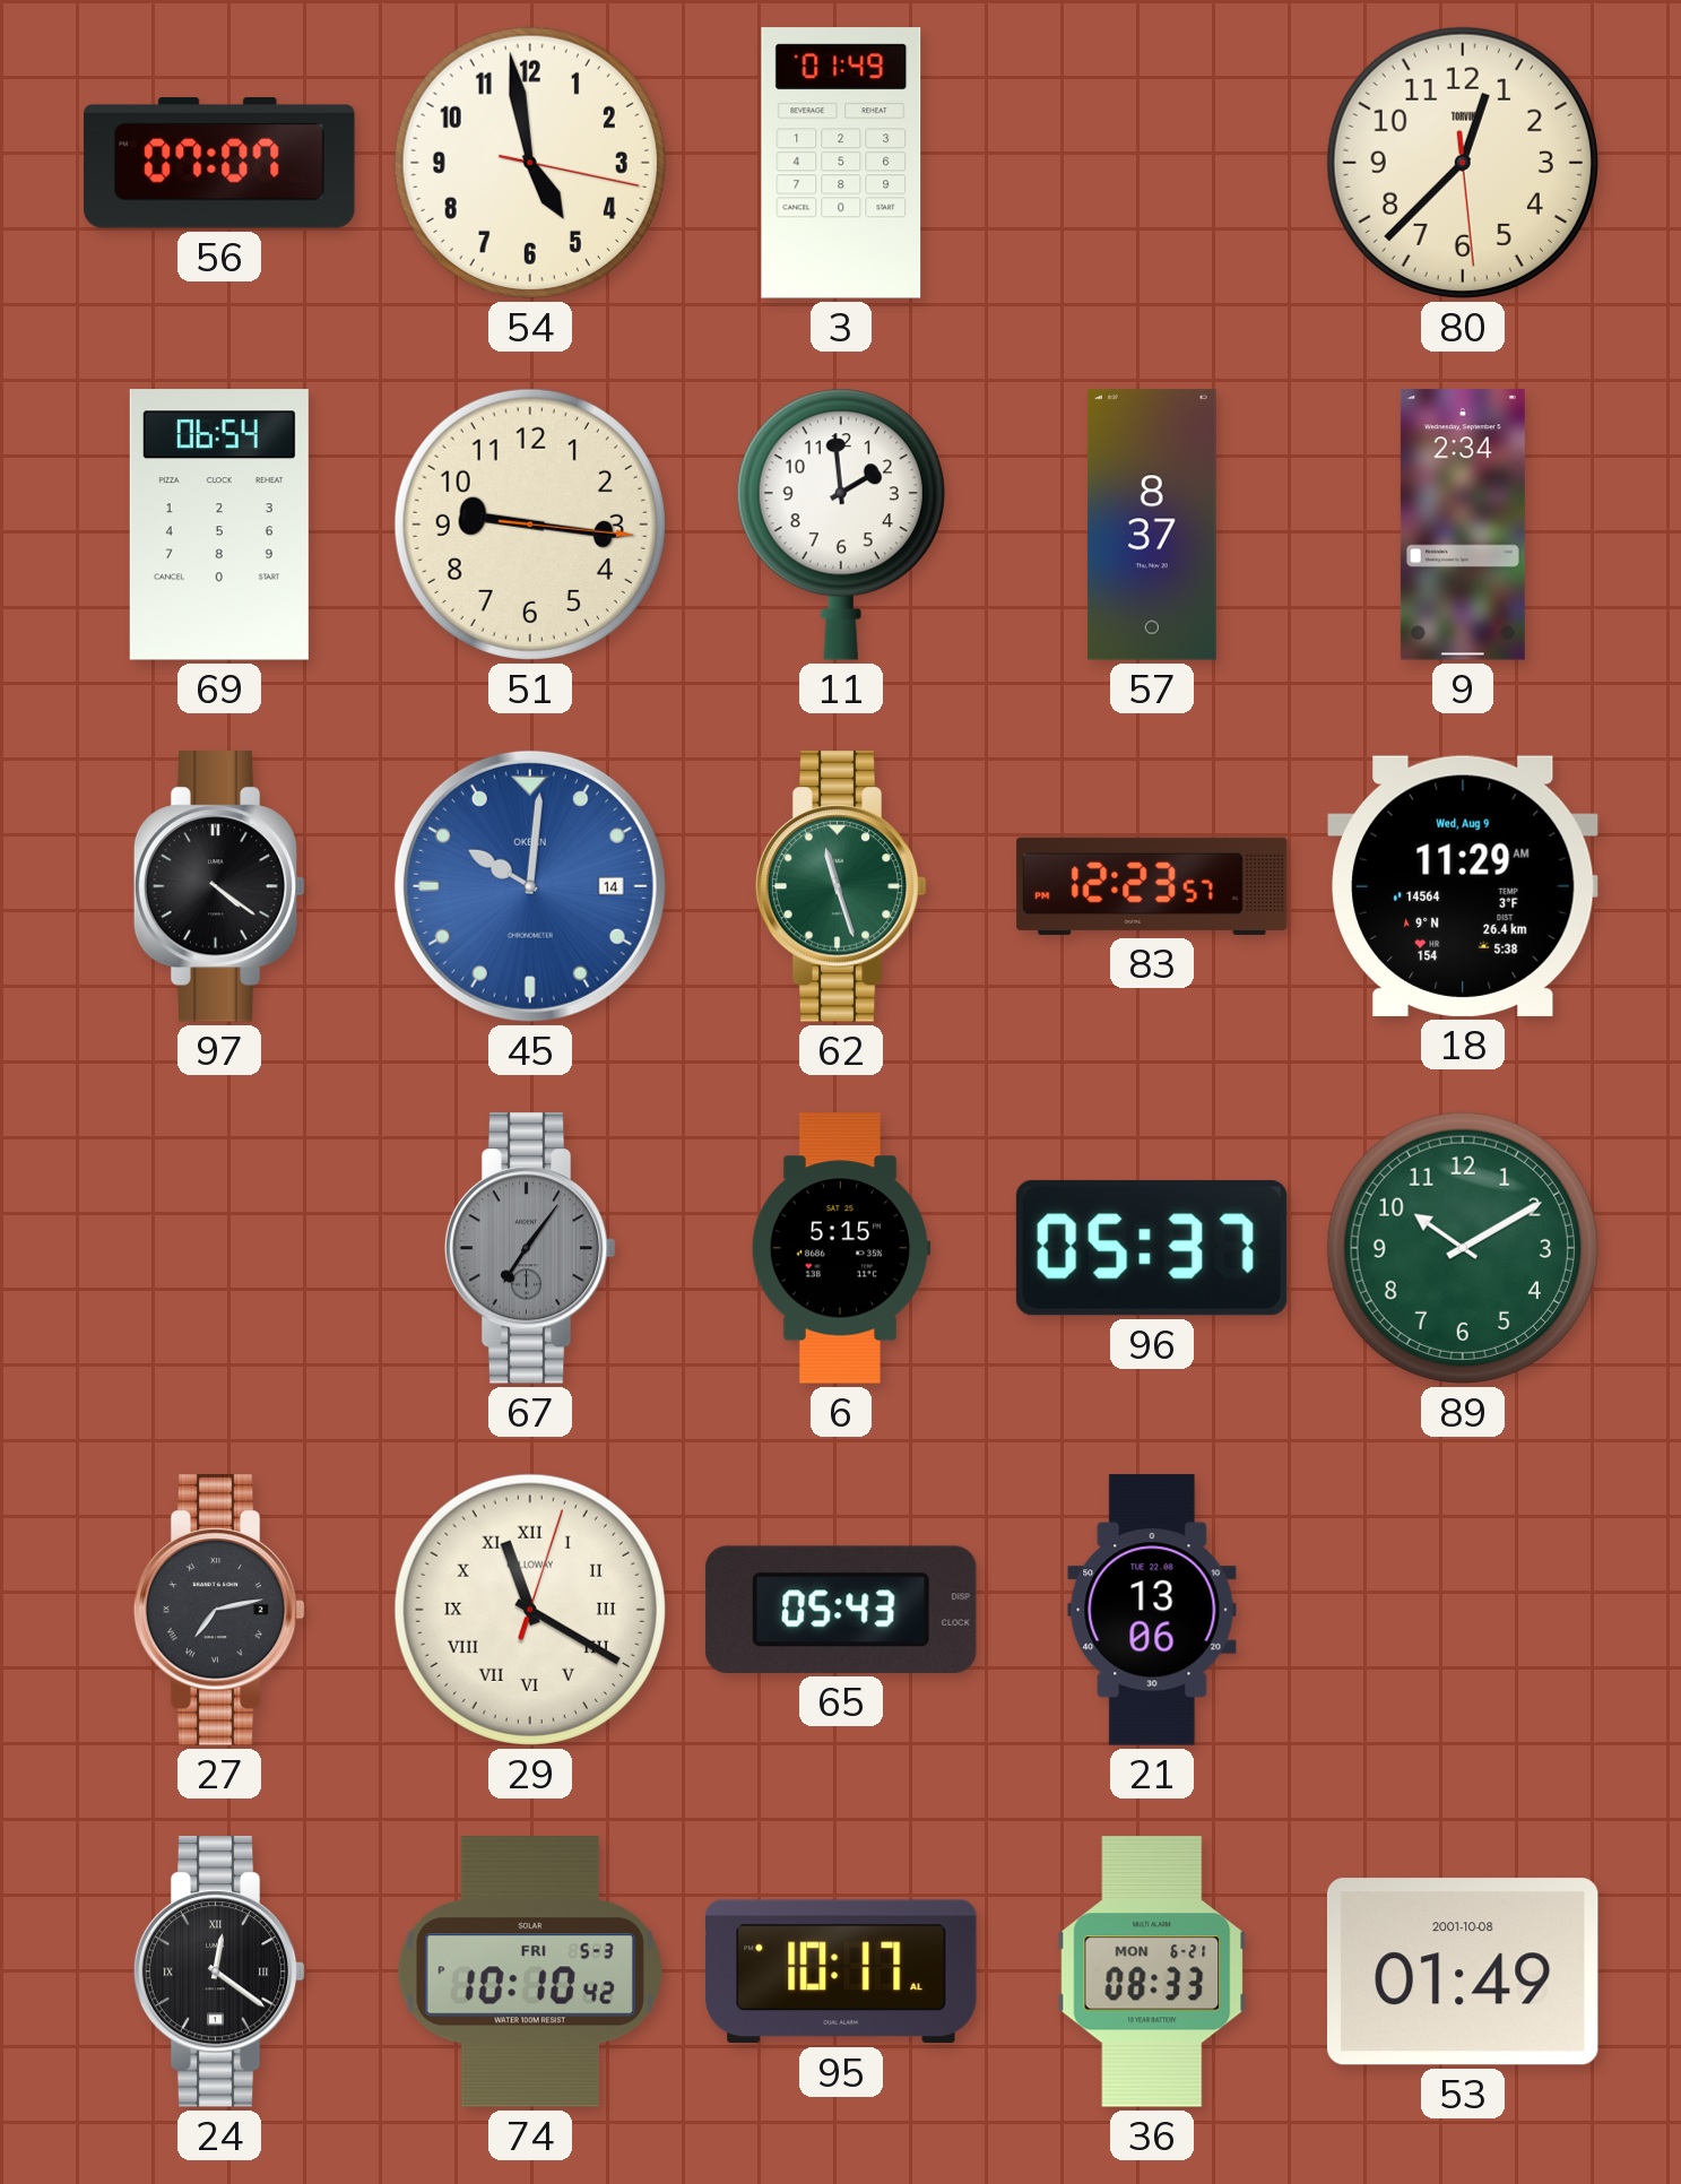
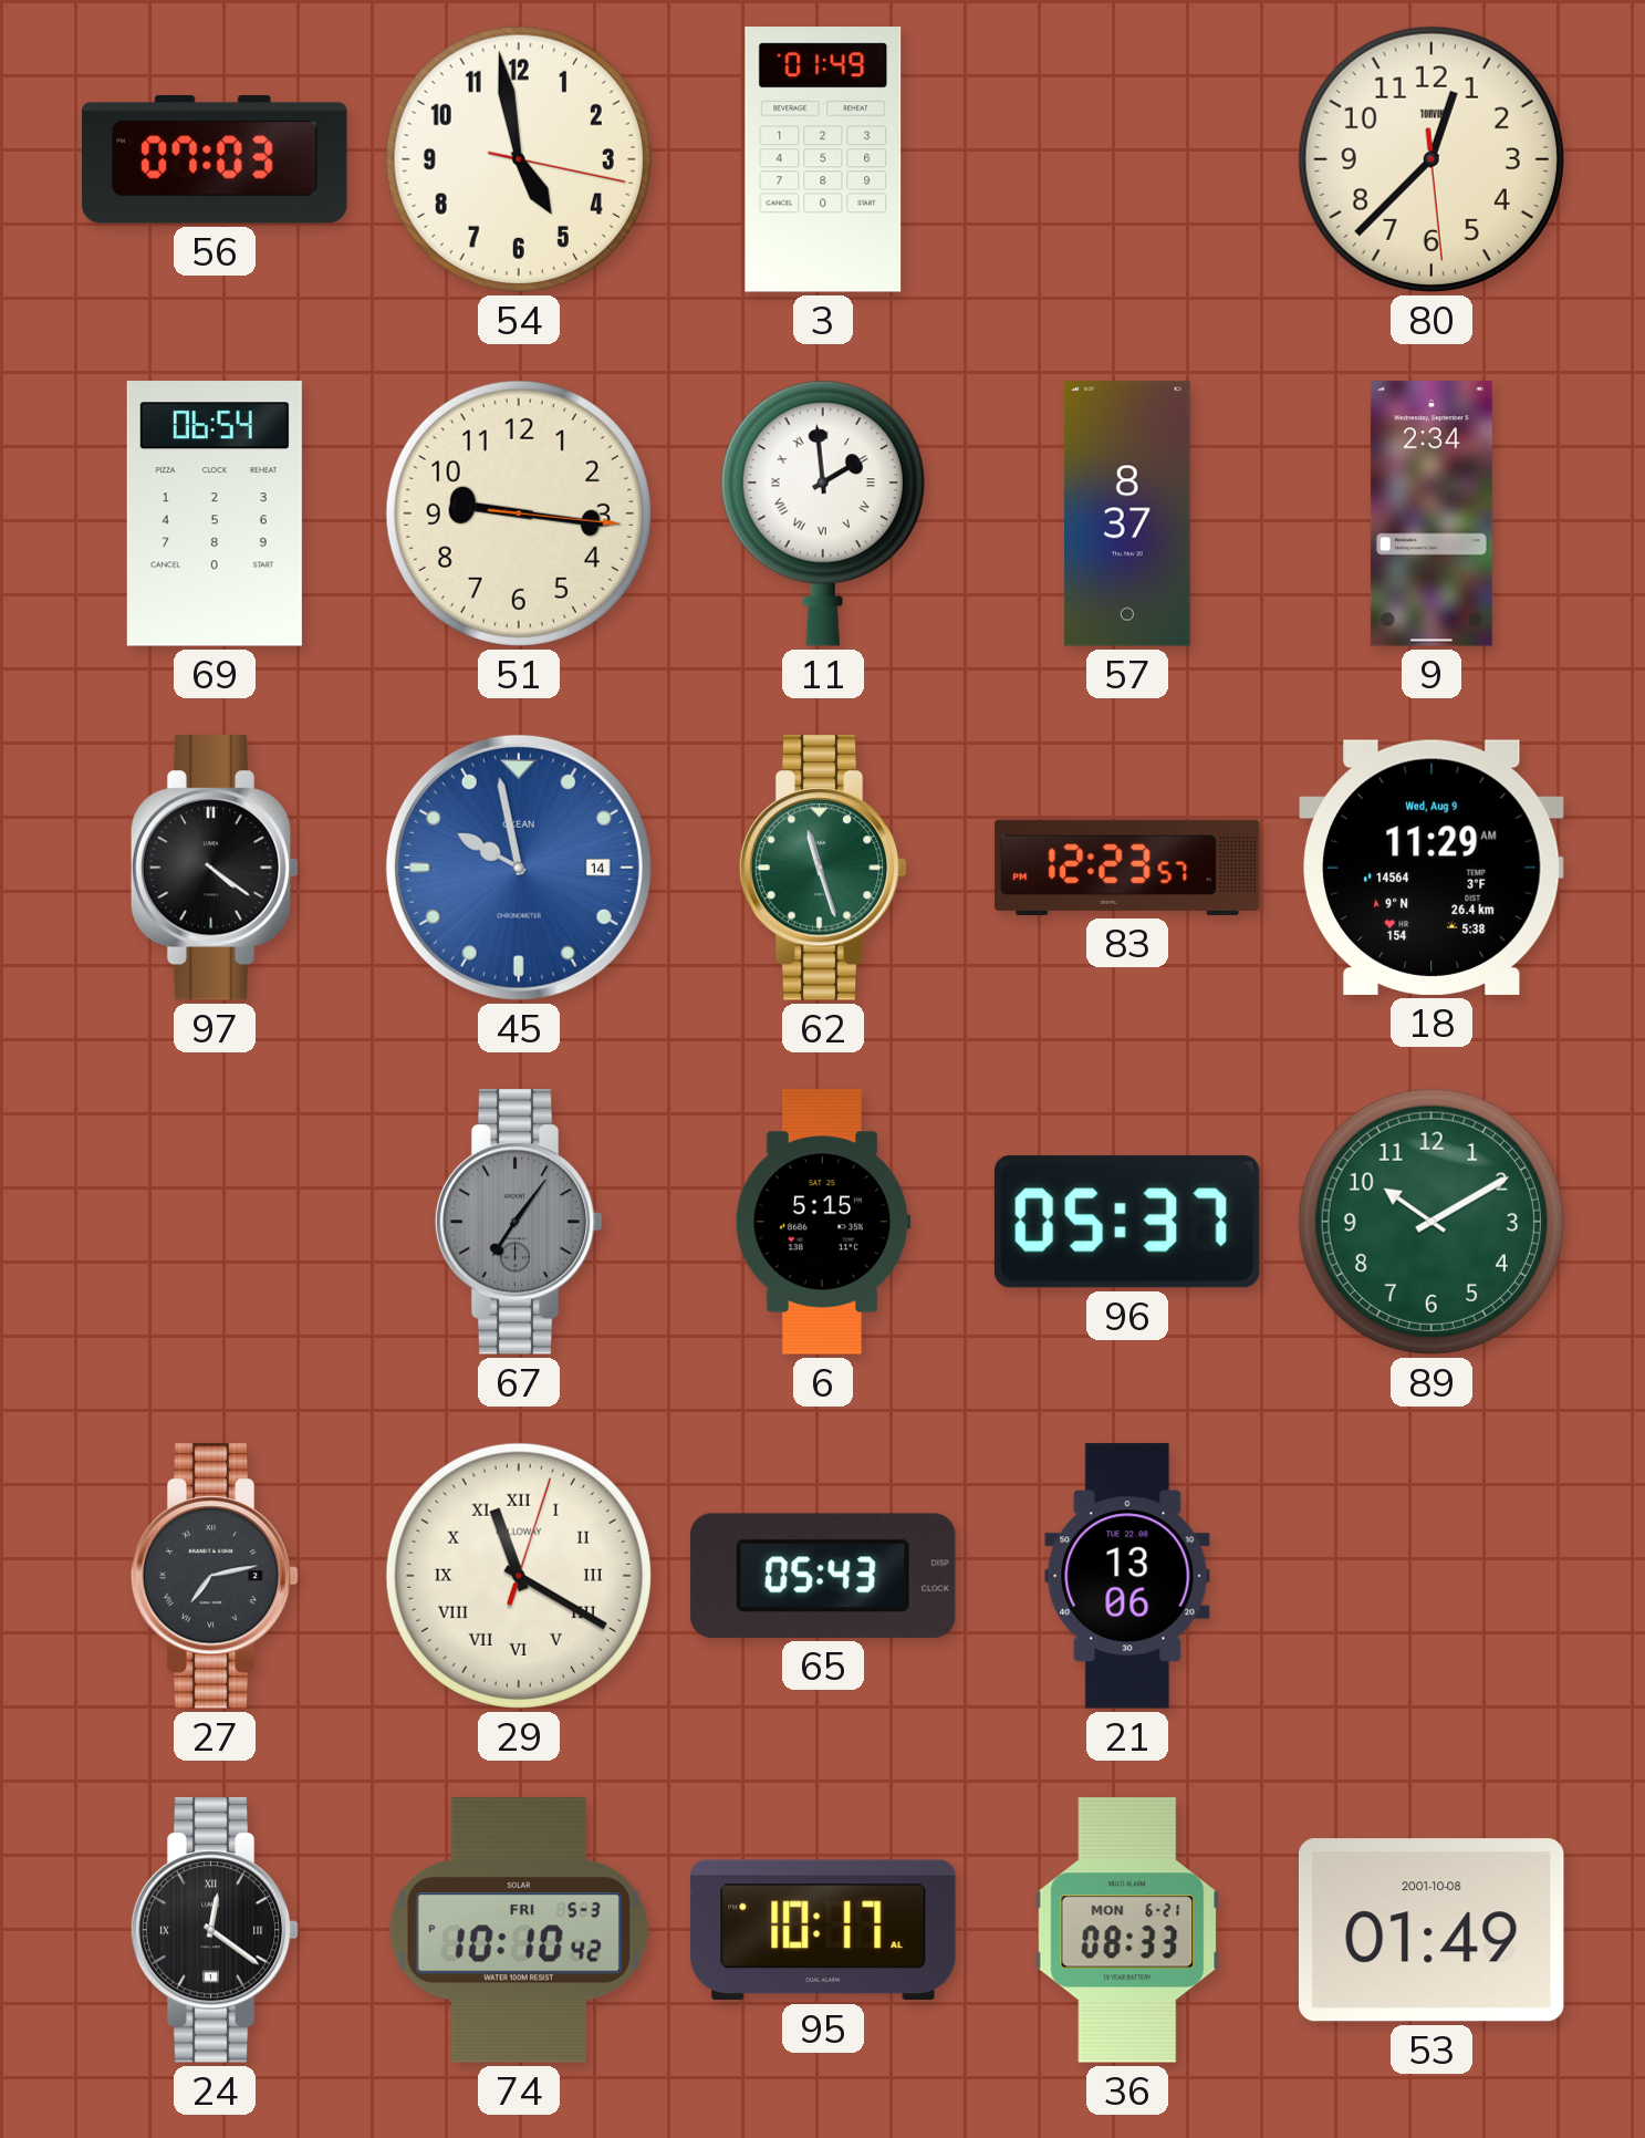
56: 07:07 -> 07:03
11 numerals: Arabic -> Roman
45: 10:01 -> 9:58
